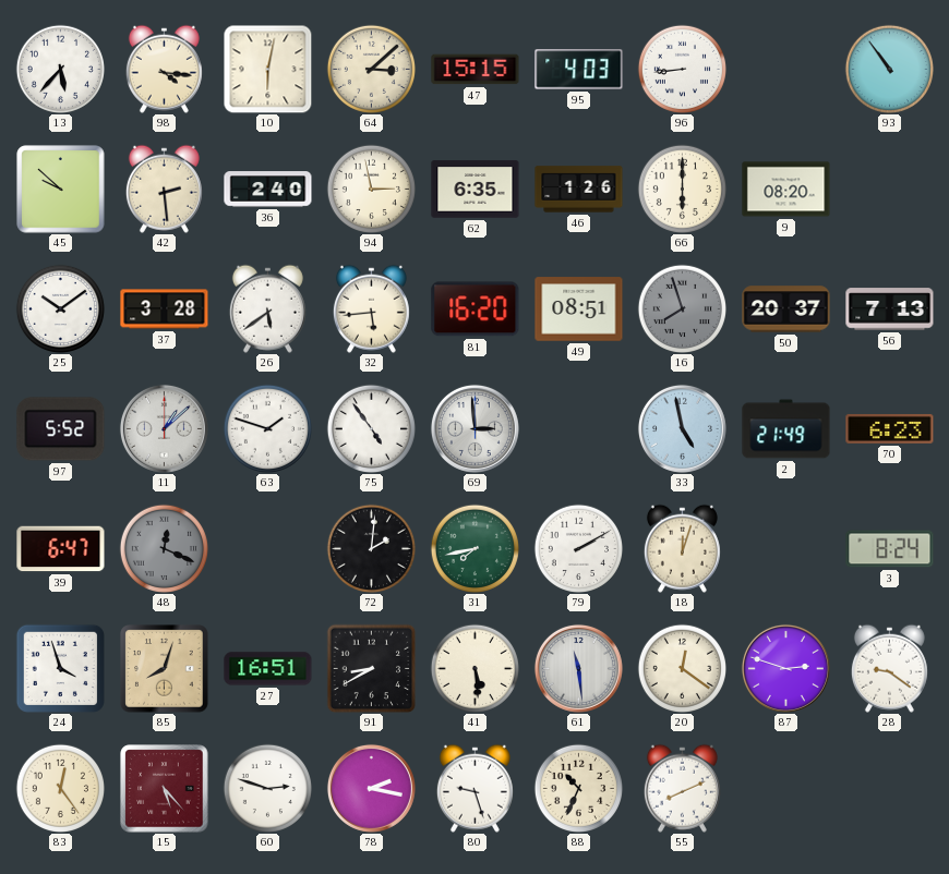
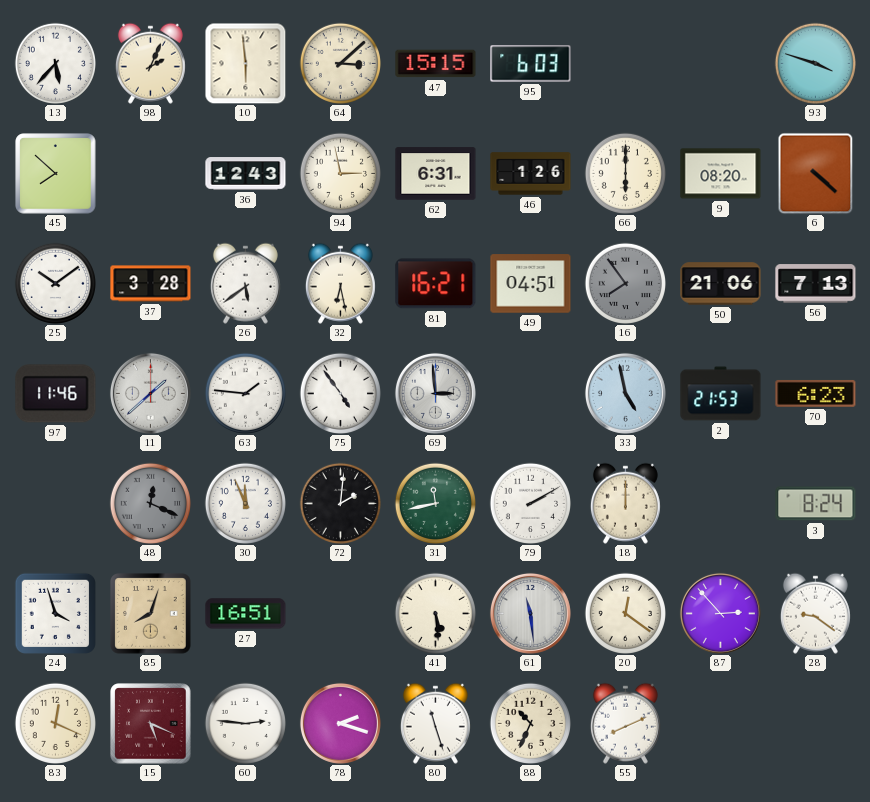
98: 4:16 -> 2:04
10: 6:02 -> 5:59
95: 4:03 -> 6:03
96: 8:44 -> none
93: 10:54 -> 3:48
45: 9:52 -> 7:52
42: 2:29 -> none
36: 2:40 -> 12:43
62: 6:35 -> 6:31
6: none -> 4:22
32: 5:44 -> 6:28
81: 16:20 -> 16:21
49: 08:51 -> 04:51
16: 7:57 -> 7:54
50: 20:37 -> 21:06
97: 5:52 -> 11:46
11: 1:08 -> 1:38
63: 1:48 -> 1:46
2: 21:49 -> 21:53
39: 6:47 -> none
30: none -> 11:56
31: 7:43 -> 11:43
18: 12:03 -> 12:00
91: 8:40 -> none
87: 2:48 -> 2:53
83: 12:24 -> 12:19
15: 5:23 -> 5:19
60: 2:48 -> 2:46
78: 2:17 -> 2:18
80: 9:27 -> 11:27
